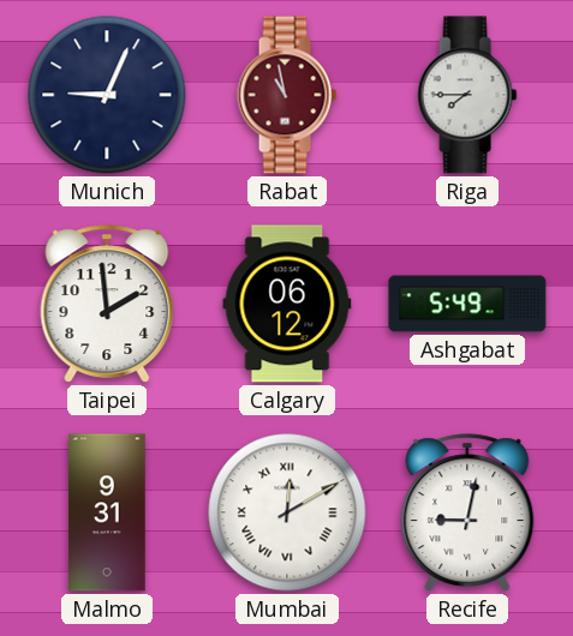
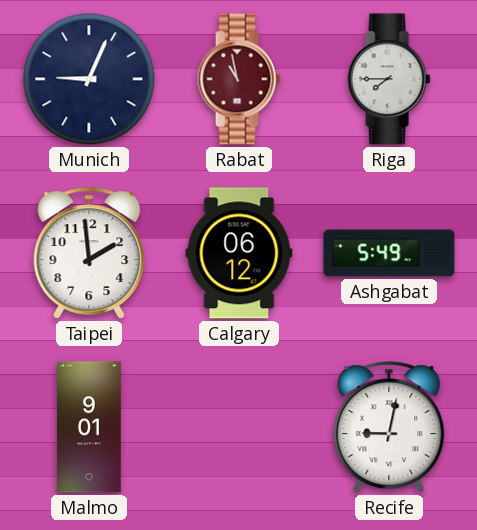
Malmo: 9:31 -> 9:01
Mumbai: 12:10 -> none
